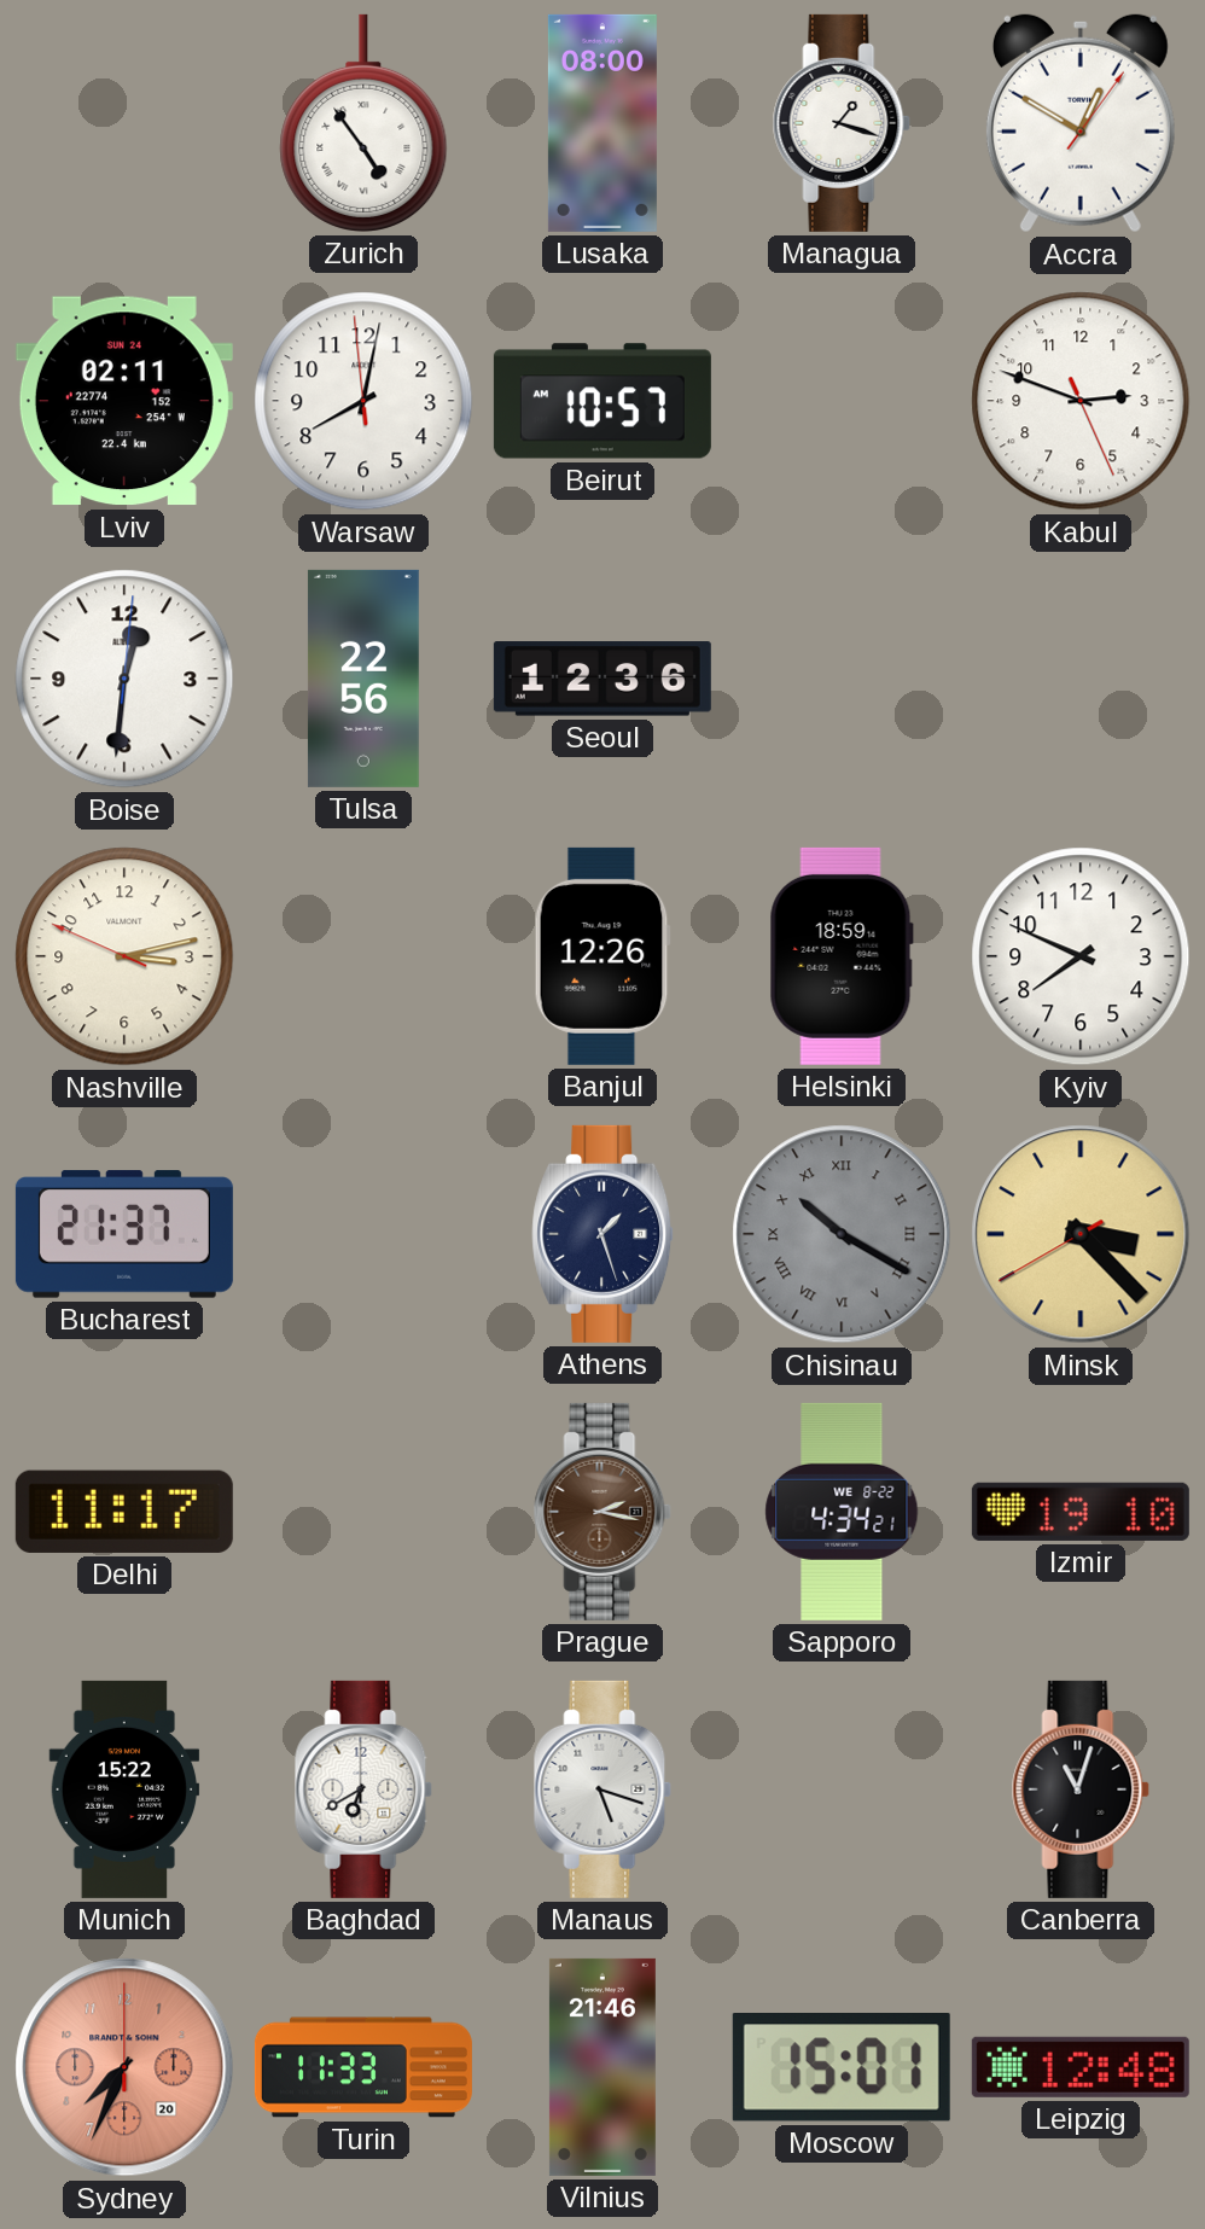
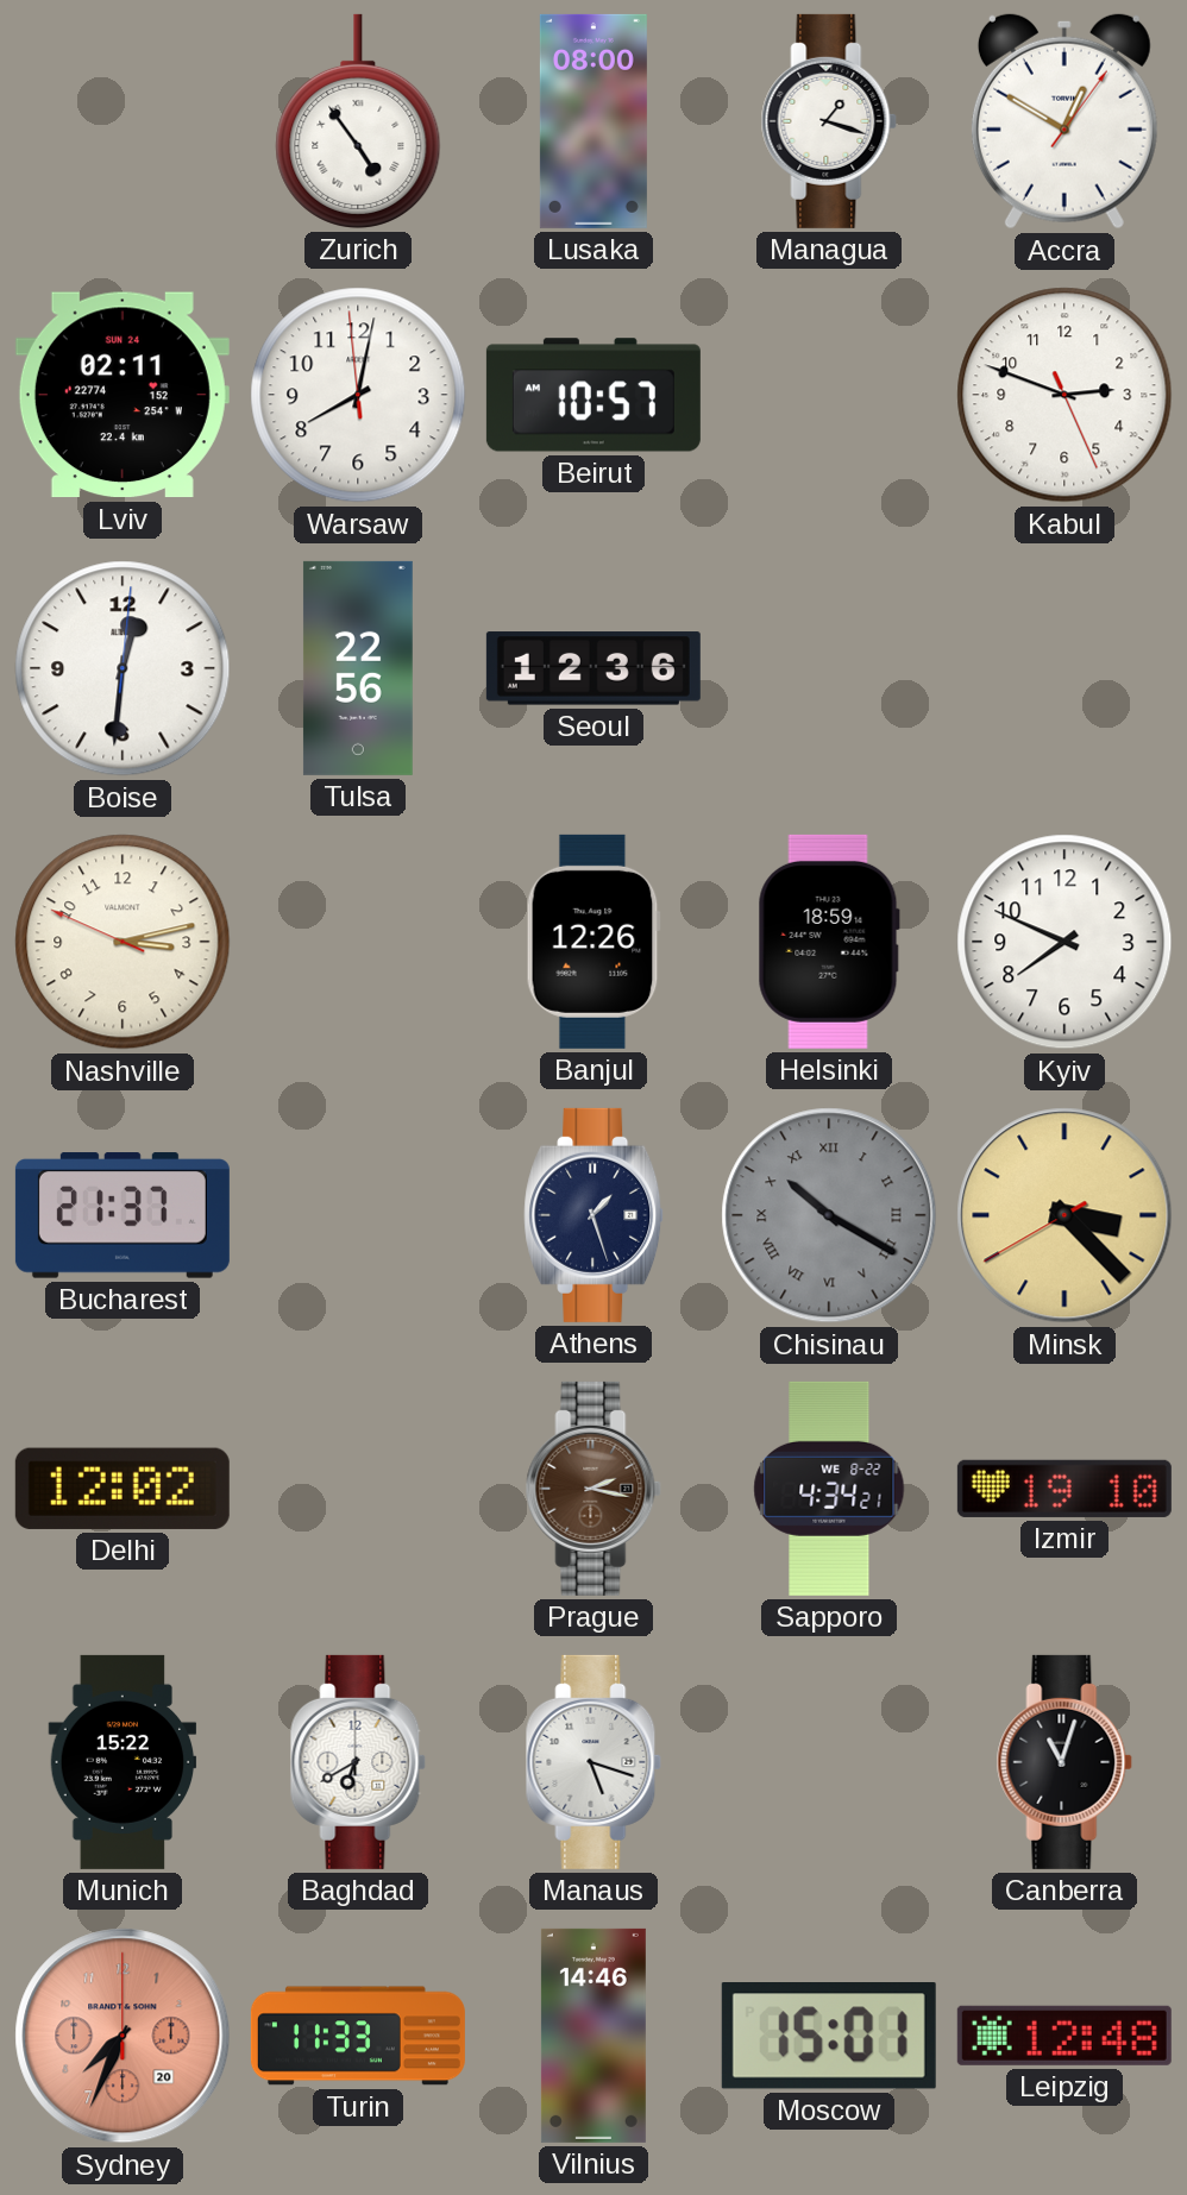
Delhi: 11:17 -> 12:02
Vilnius: 21:46 -> 14:46
